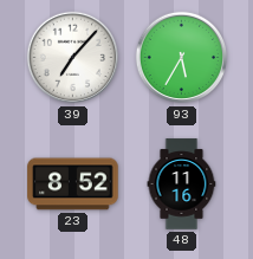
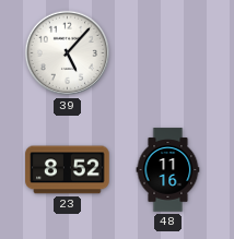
39: 7:07 -> 5:07
93: 5:35 -> none
